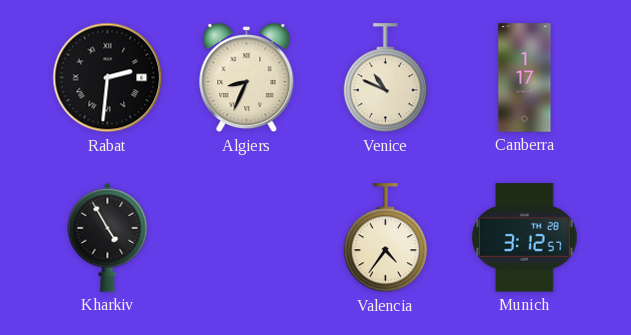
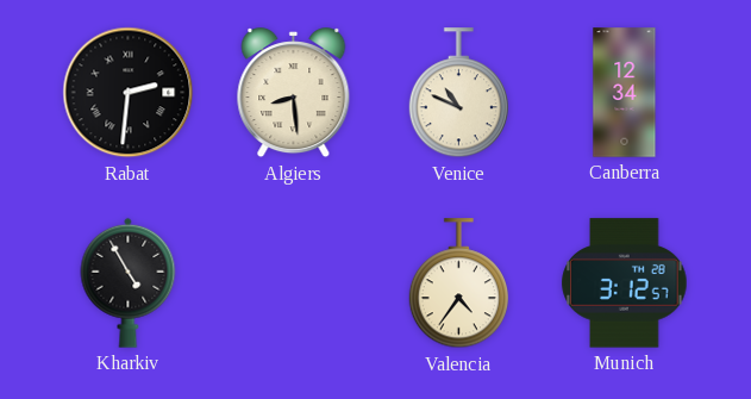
Algiers: 8:34 -> 8:29
Canberra: 1:17 -> 12:34
